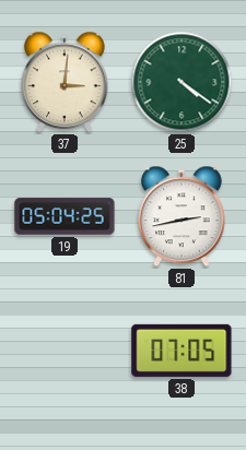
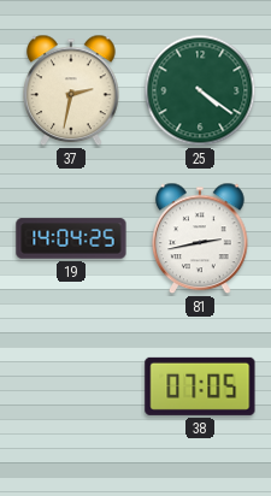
37: 3:01 -> 2:32
19: 05:04 -> 14:04
